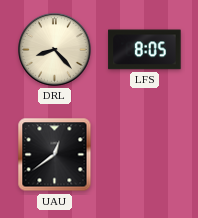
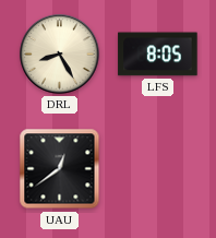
DRL: 8:23 -> 8:25
